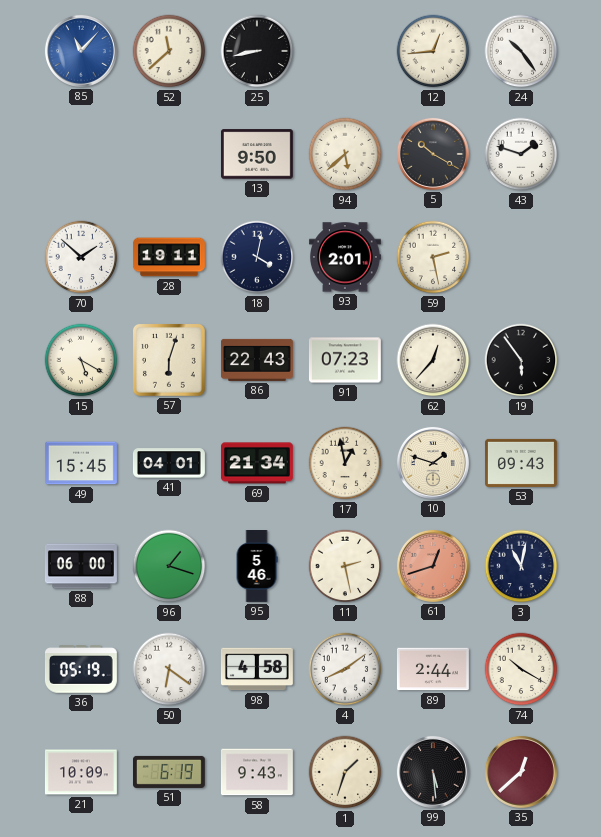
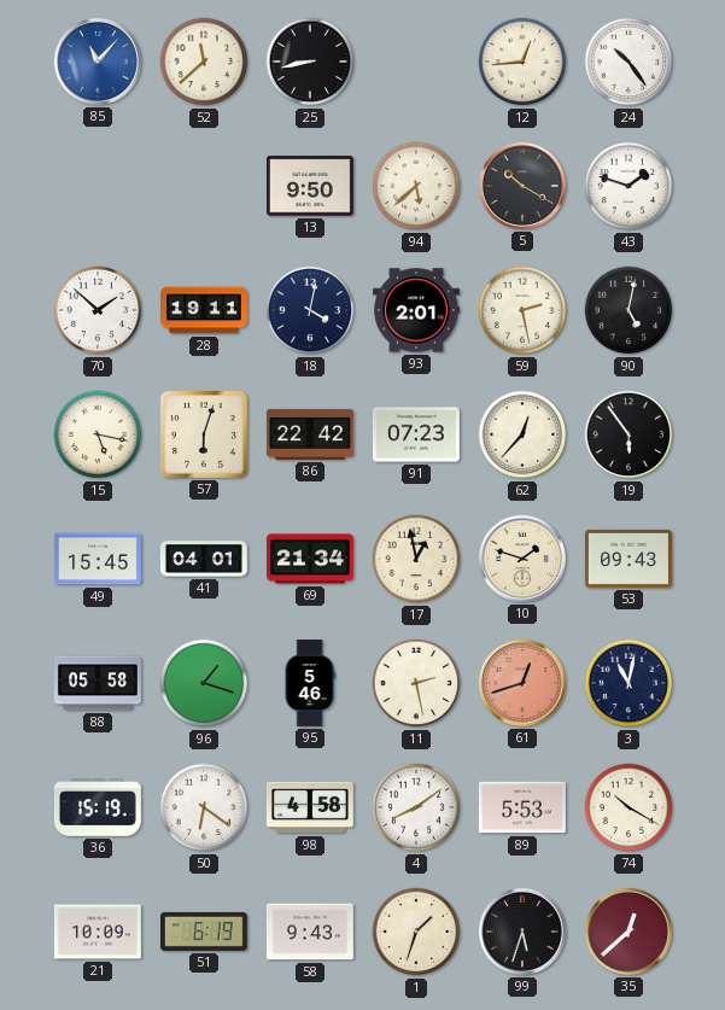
90: none -> 5:02
15: 5:20 -> 5:17
86: 22:43 -> 22:42
88: 06:00 -> 05:58
36: 05:19 -> 15:19
89: 2:44 -> 5:53
99: 5:29 -> 5:33
